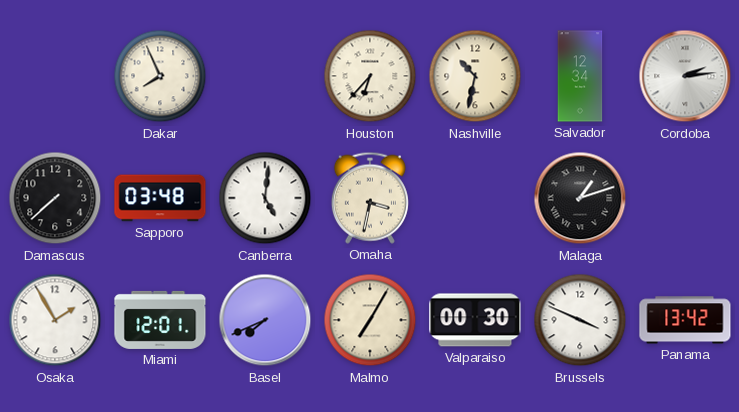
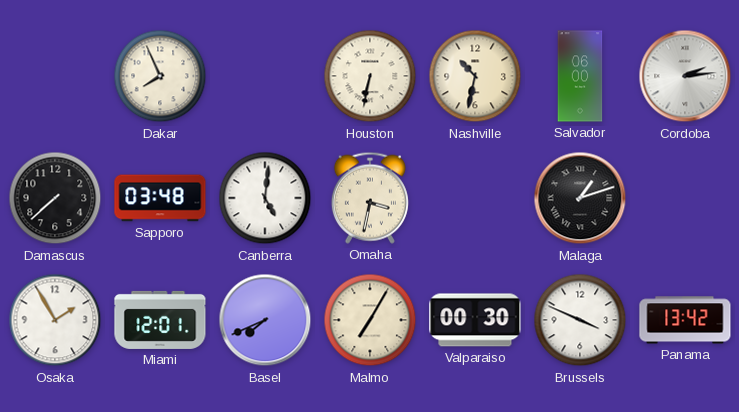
Houston: 6:37 -> 6:32
Salvador: 12:34 -> 06:00
